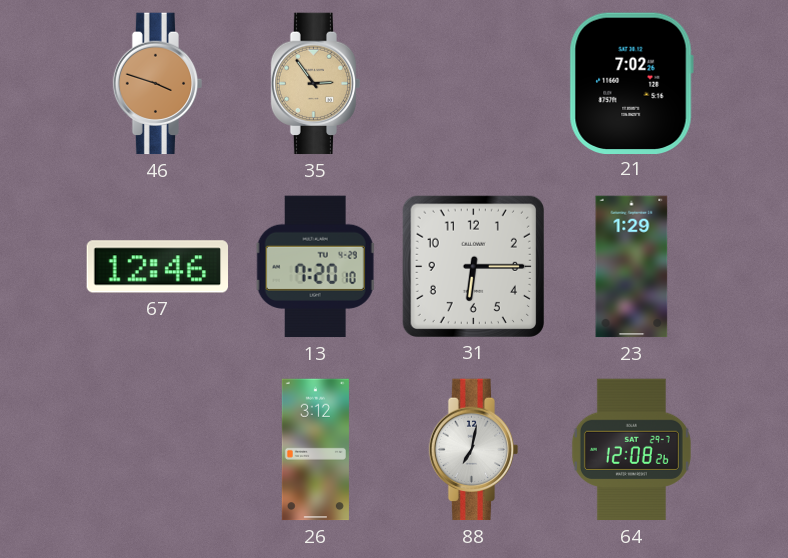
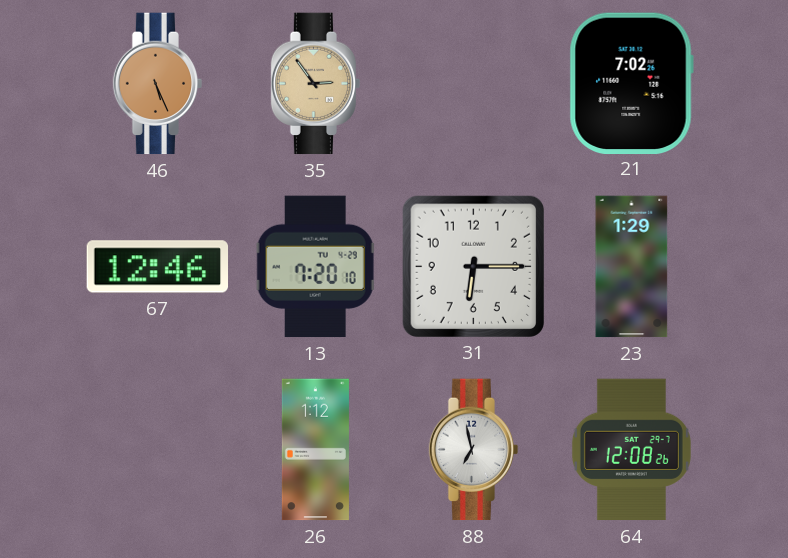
46: 3:48 -> 5:26
26: 3:12 -> 1:12
88: 7:02 -> 6:58
